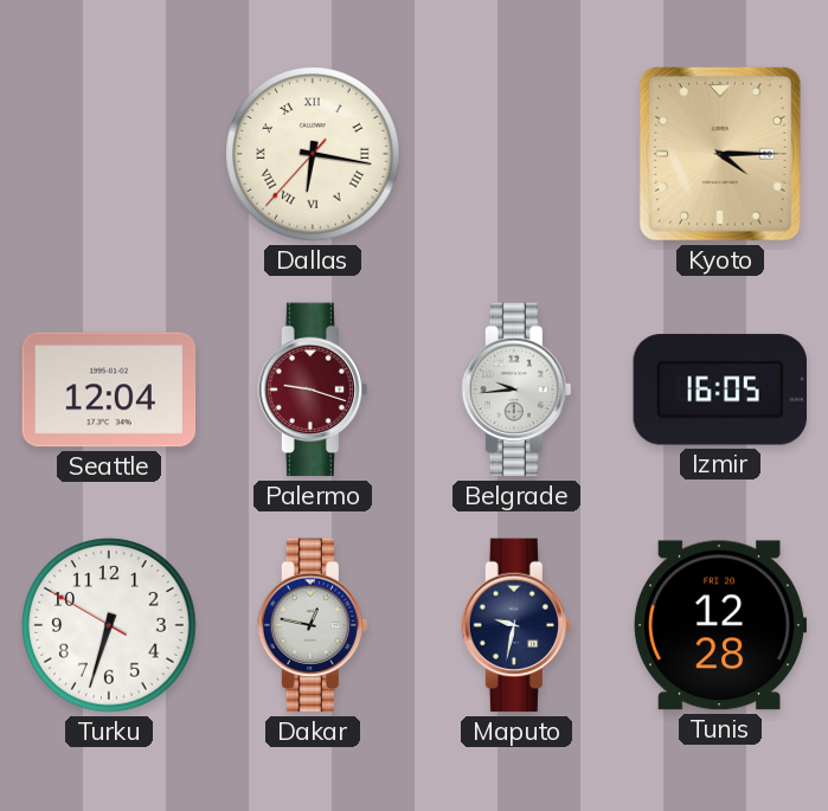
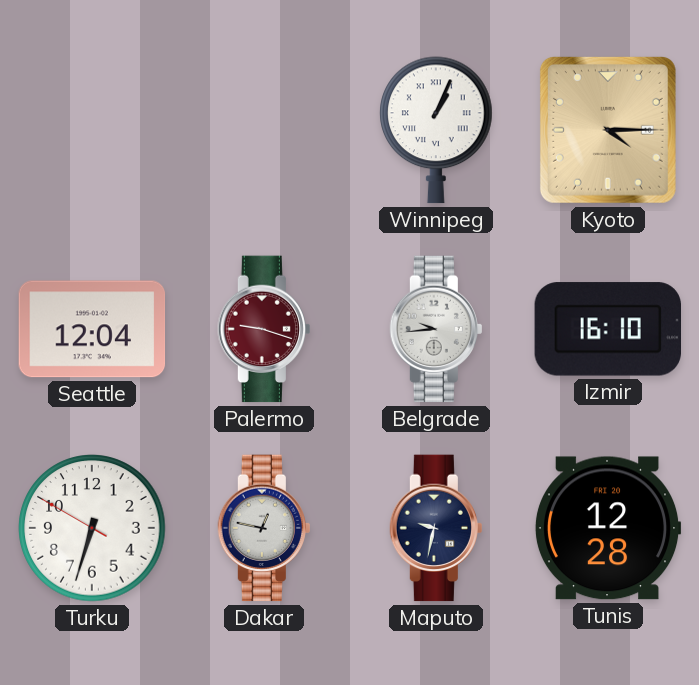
Dallas: 6:16 -> none
Winnipeg: none -> 1:04
Izmir: 16:05 -> 16:10
